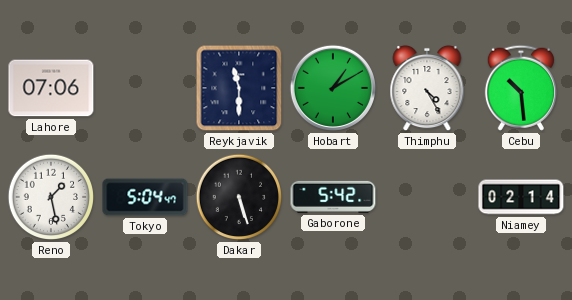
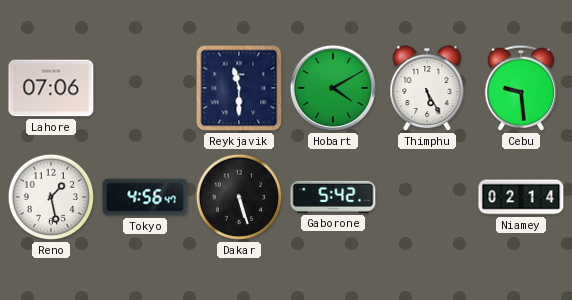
Hobart: 1:10 -> 4:10
Thimphu: 4:25 -> 5:25
Cebu: 10:29 -> 9:29
Tokyo: 5:04 -> 4:56
